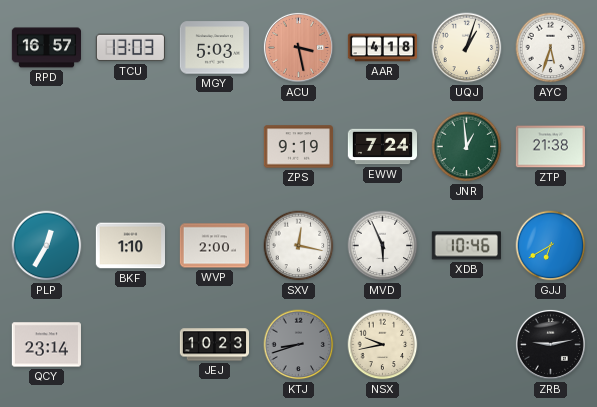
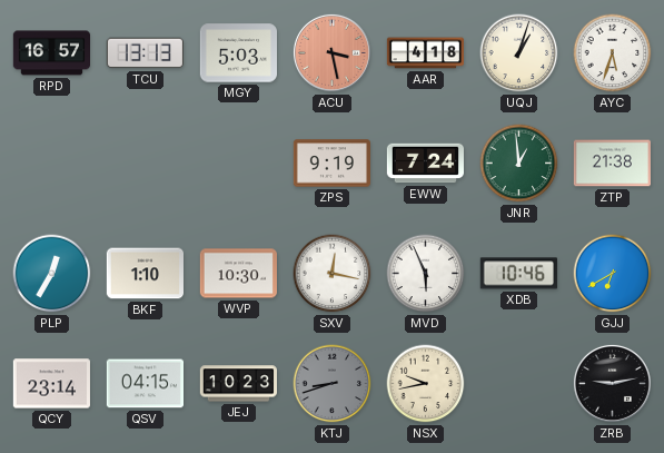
TCU: 13:03 -> 13:13
WVP: 2:00 -> 10:30
QSV: none -> 04:15
